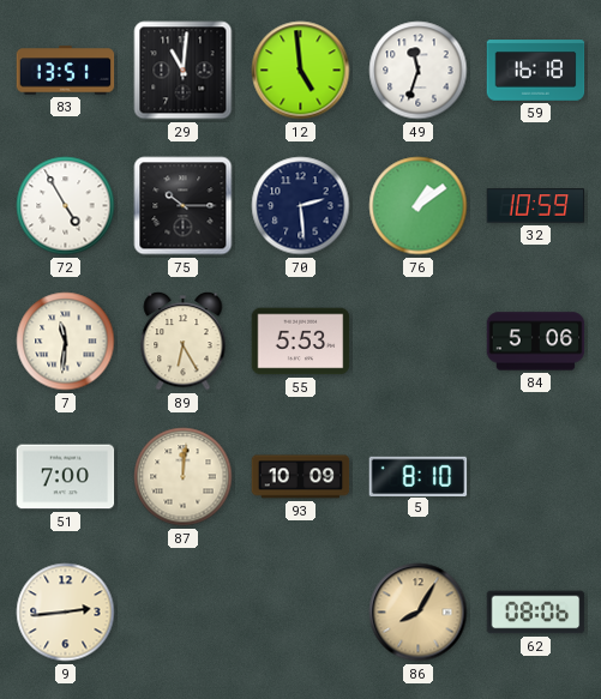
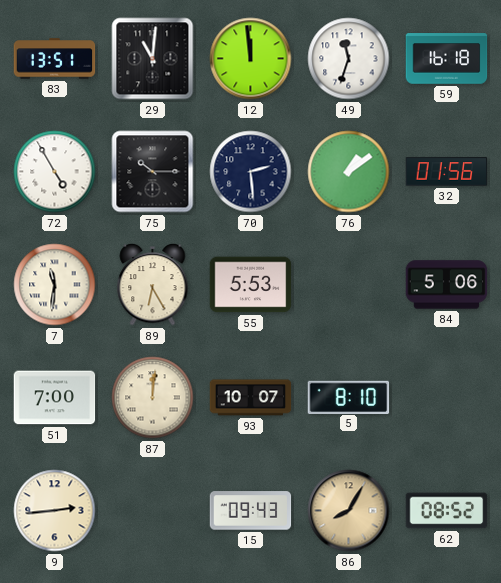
12: 4:59 -> 11:59
32: 10:59 -> 01:56
93: 10:09 -> 10:07
15: none -> 09:43
62: 08:06 -> 08:52
